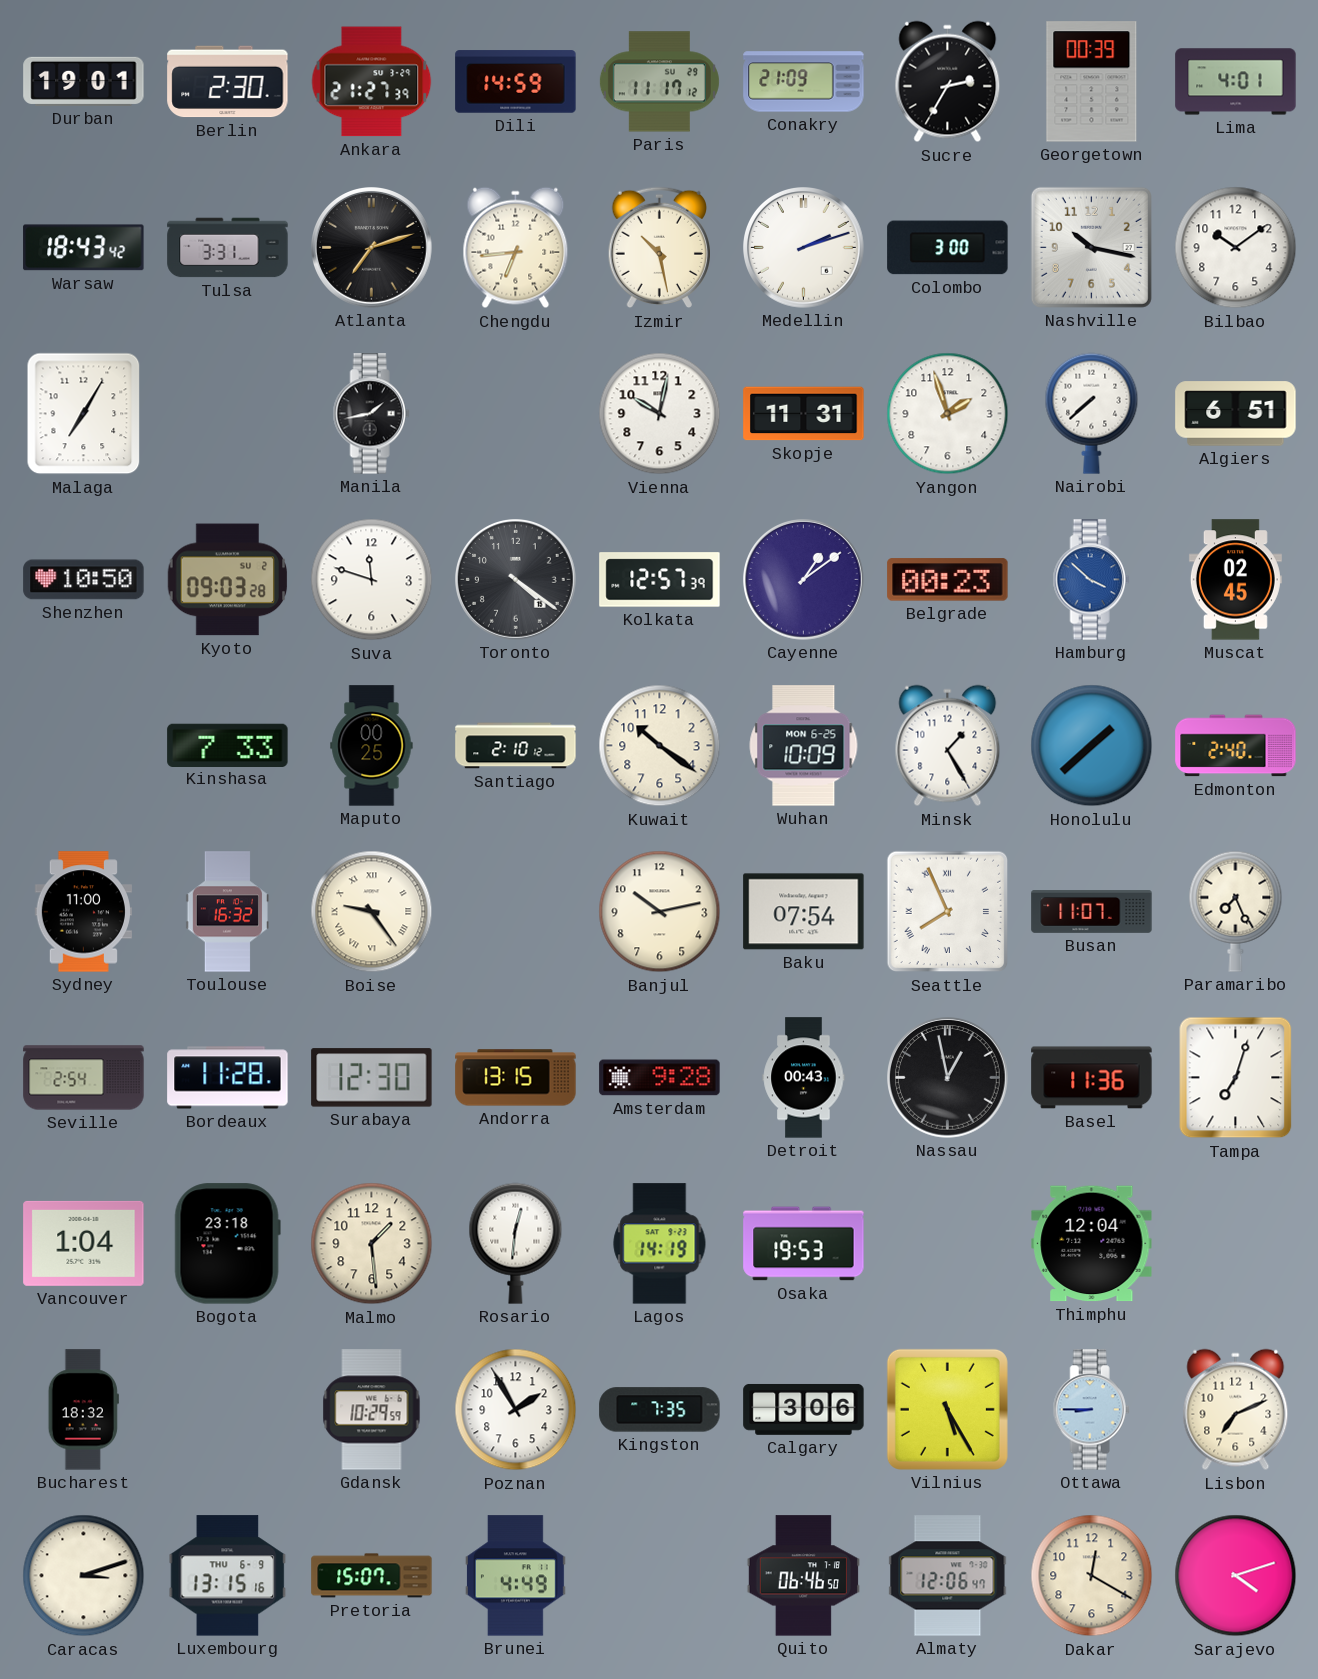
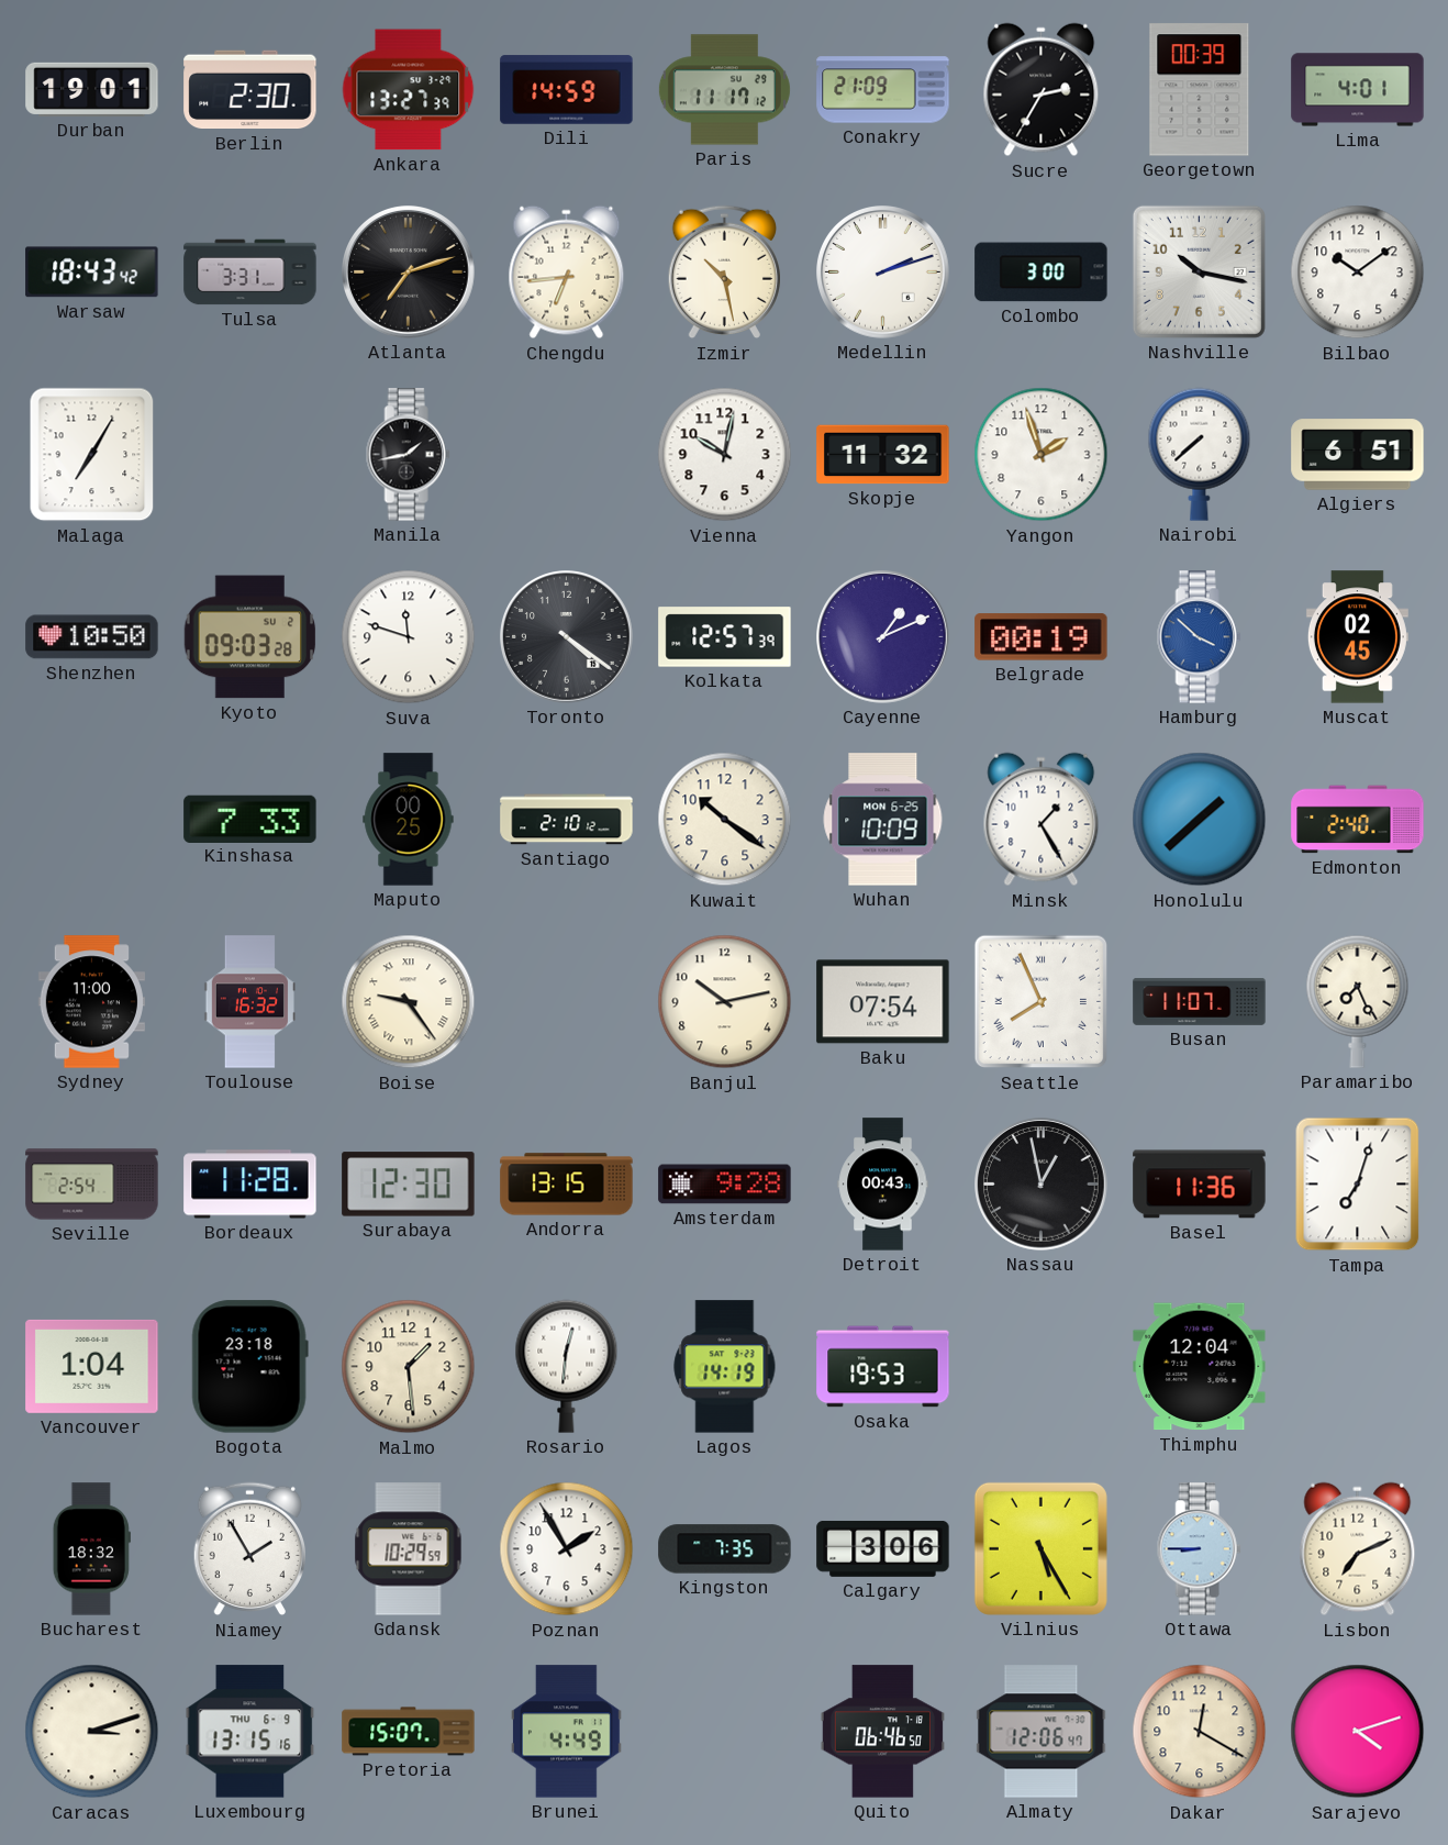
Ankara: 21:27 -> 13:27
Skopje: 11:31 -> 11:32
Cayenne: 1:09 -> 1:11
Belgrade: 00:23 -> 00:19
Niamey: none -> 1:55
